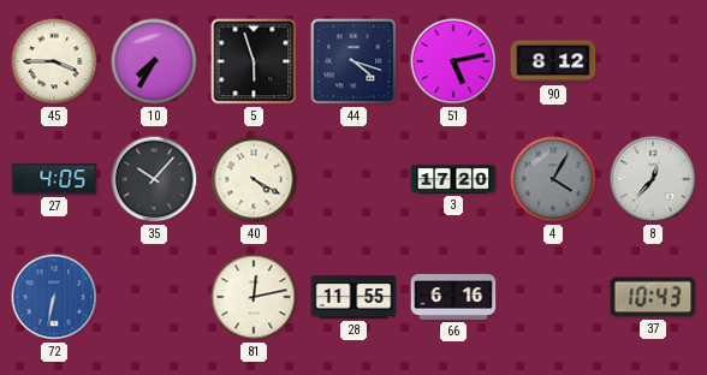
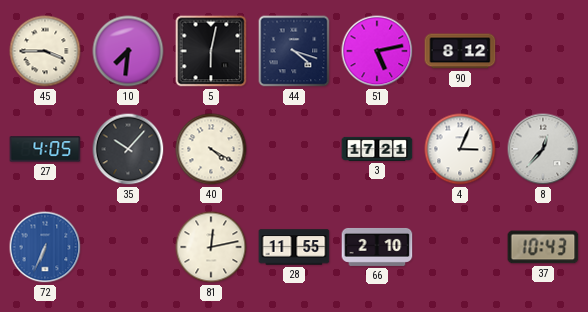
10: 7:35 -> 7:31
5: 5:57 -> 6:02
3: 17:20 -> 17:21
4: 4:05 -> 3:04
4 dial: grey -> white
72: 6:32 -> 6:34
66: 6:16 -> 2:10
